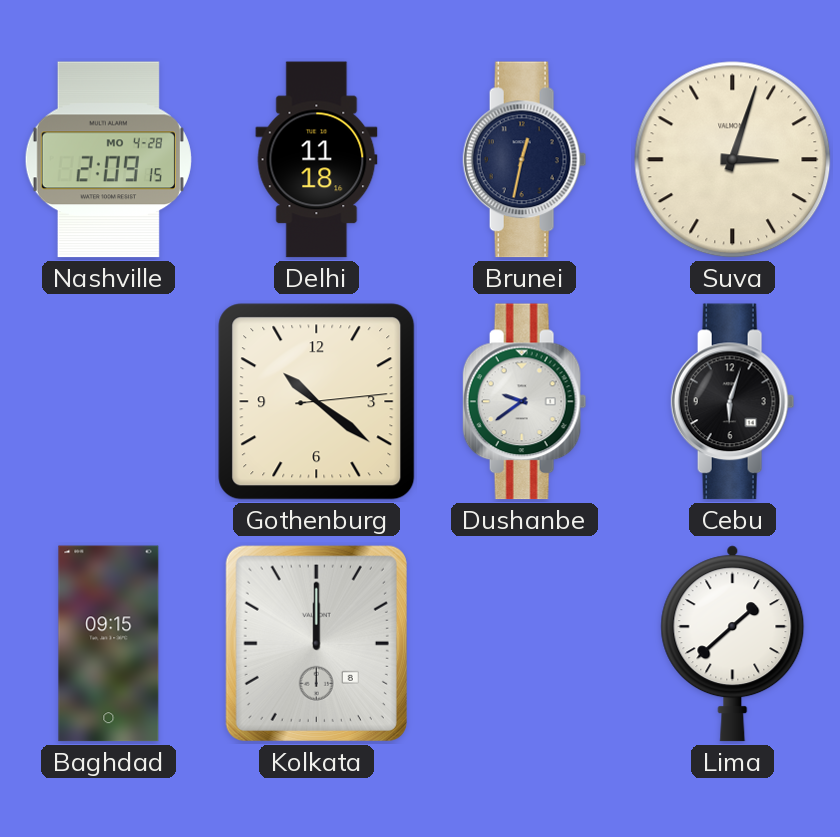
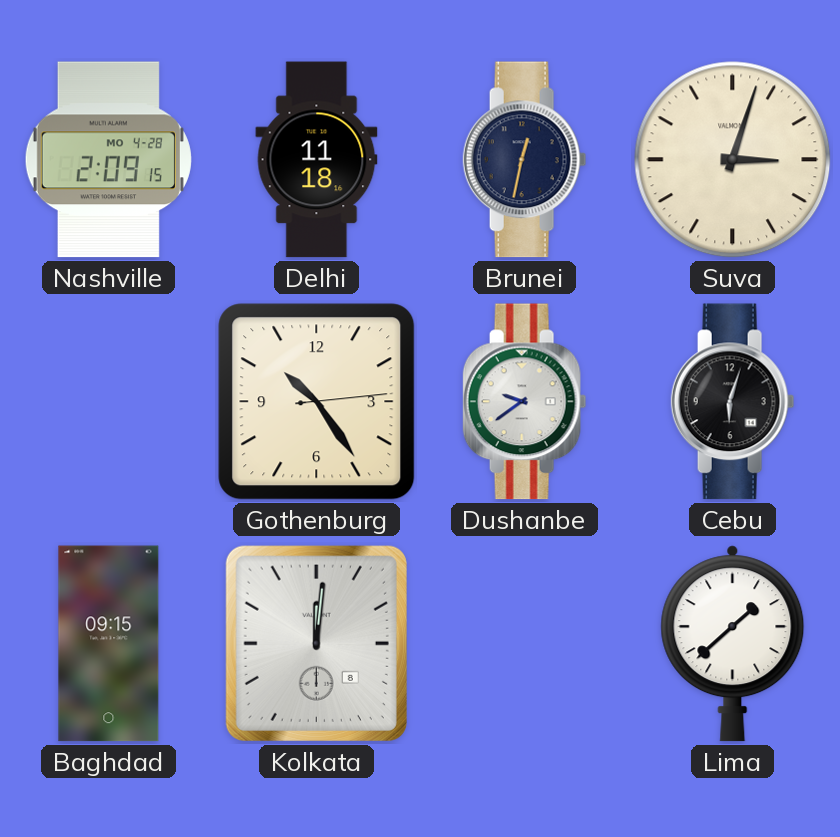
Gothenburg: 10:21 -> 10:24
Kolkata: 12:00 -> 12:01
